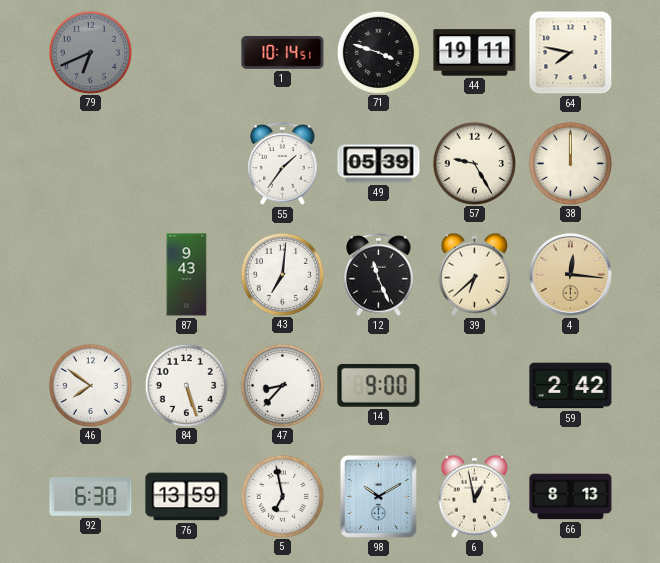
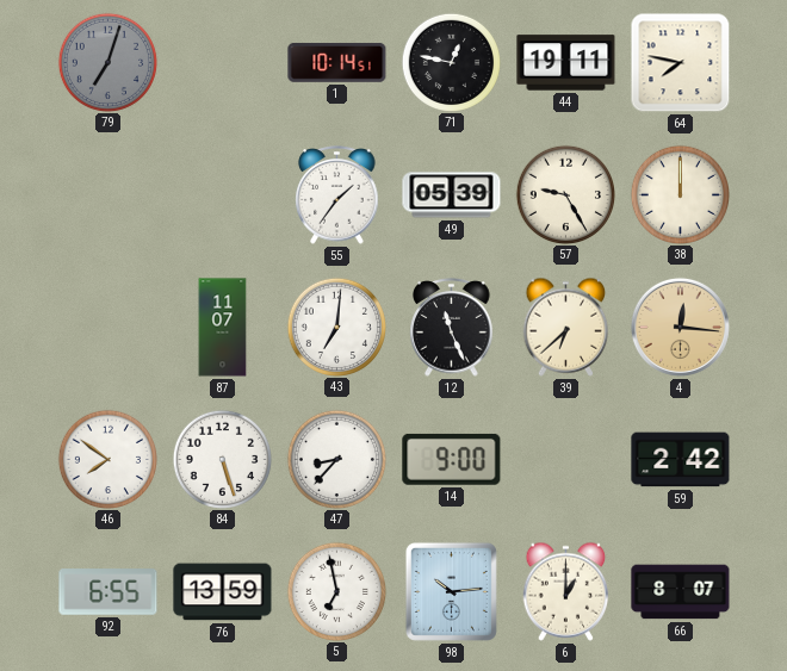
79: 6:41 -> 7:03
71: 3:48 -> 12:47
87: 9:43 -> 11:07
92: 6:30 -> 6:55
98: 10:10 -> 10:14
6: 12:58 -> 1:00
66: 8:13 -> 8:07
